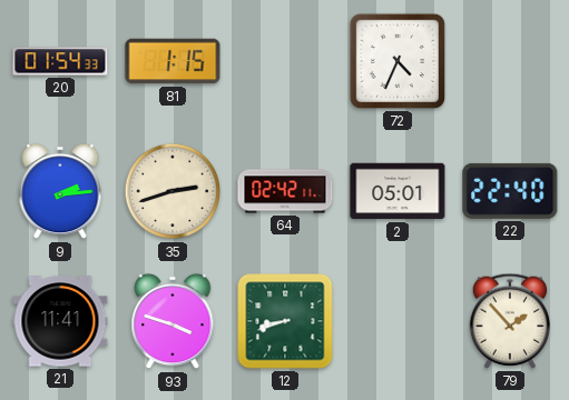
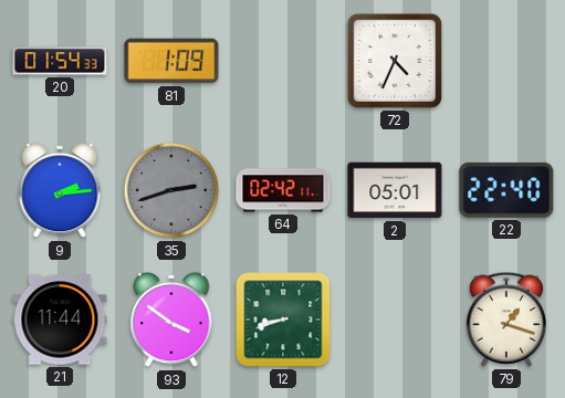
81: 1:15 -> 1:09
35 dial: cream -> grey
21: 11:41 -> 11:44
93: 3:48 -> 3:51
79: 1:53 -> 1:18
